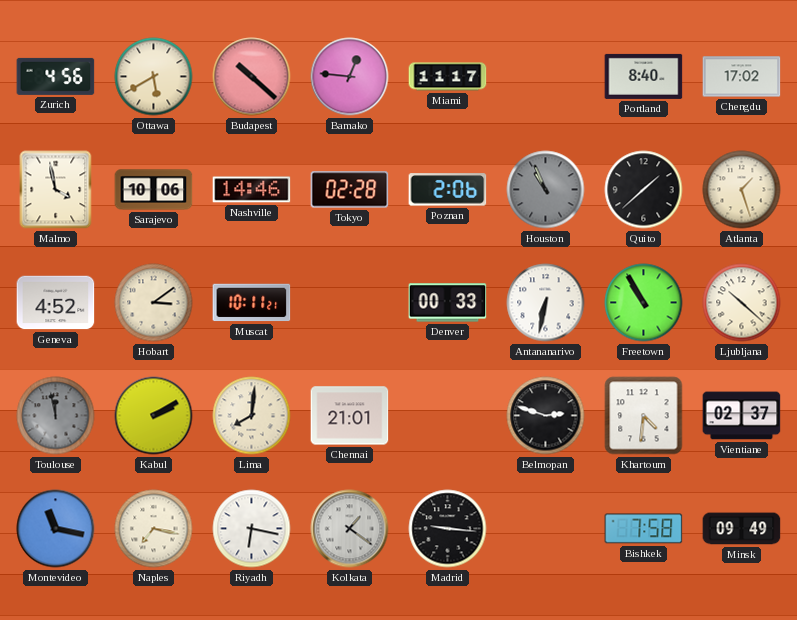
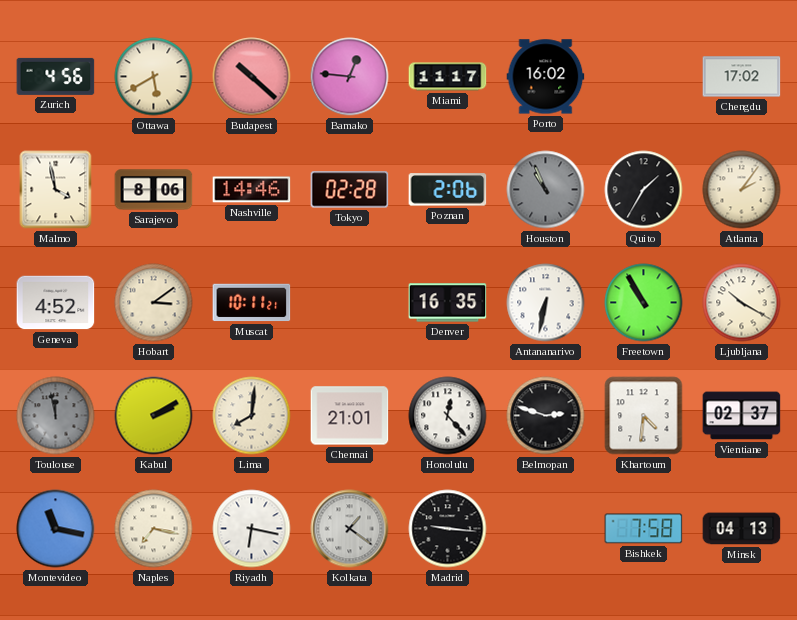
Porto: none -> 16:02
Portland: 8:40 -> none
Sarajevo: 10:06 -> 8:06
Quito: 1:38 -> 1:35
Atlanta: 1:27 -> 2:06
Denver: 00:33 -> 16:35
Ljubljana: 10:22 -> 10:20
Honolulu: none -> 12:23
Minsk: 09:49 -> 04:13
